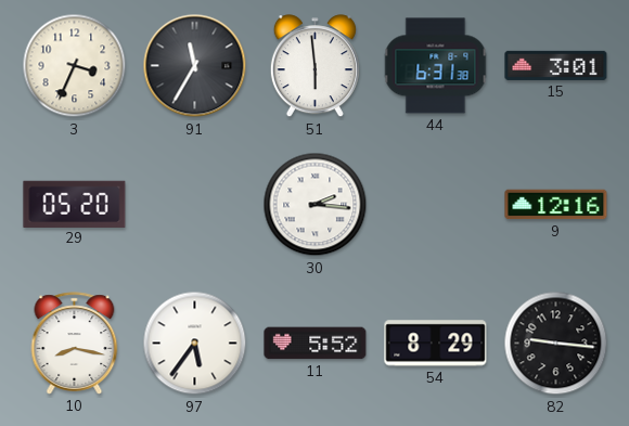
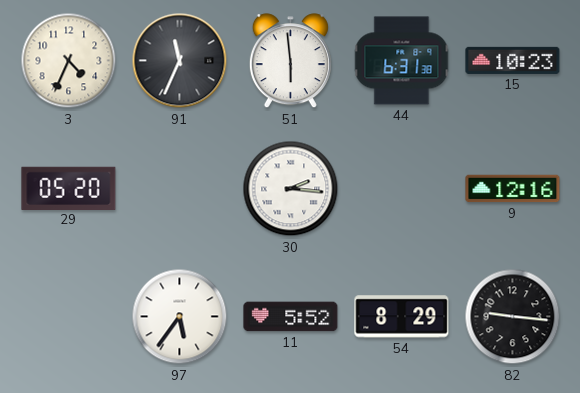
3: 3:34 -> 4:34
91: 11:35 -> 11:34
15: 3:01 -> 10:23
10: 8:17 -> none
